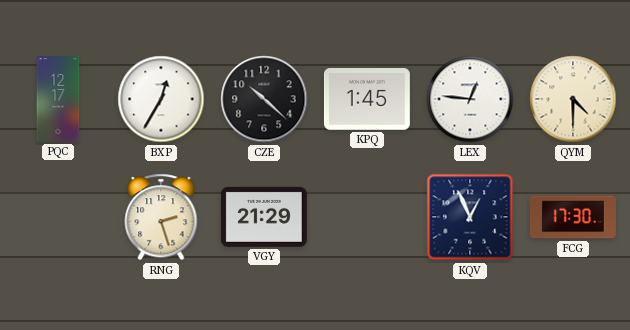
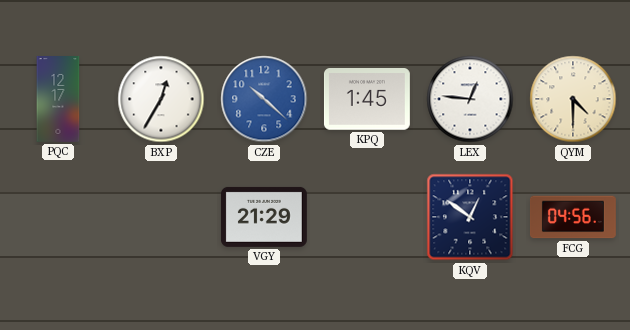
CZE dial: black -> blue
RNG: 2:27 -> none
KQV: 12:56 -> 12:51
FCG: 17:30 -> 04:56
